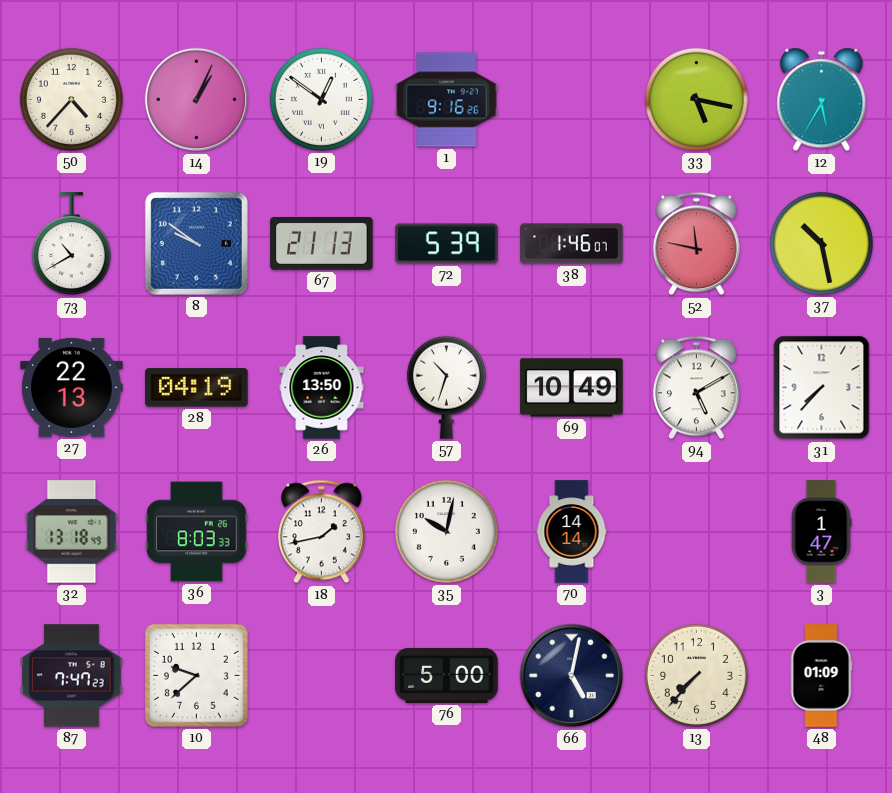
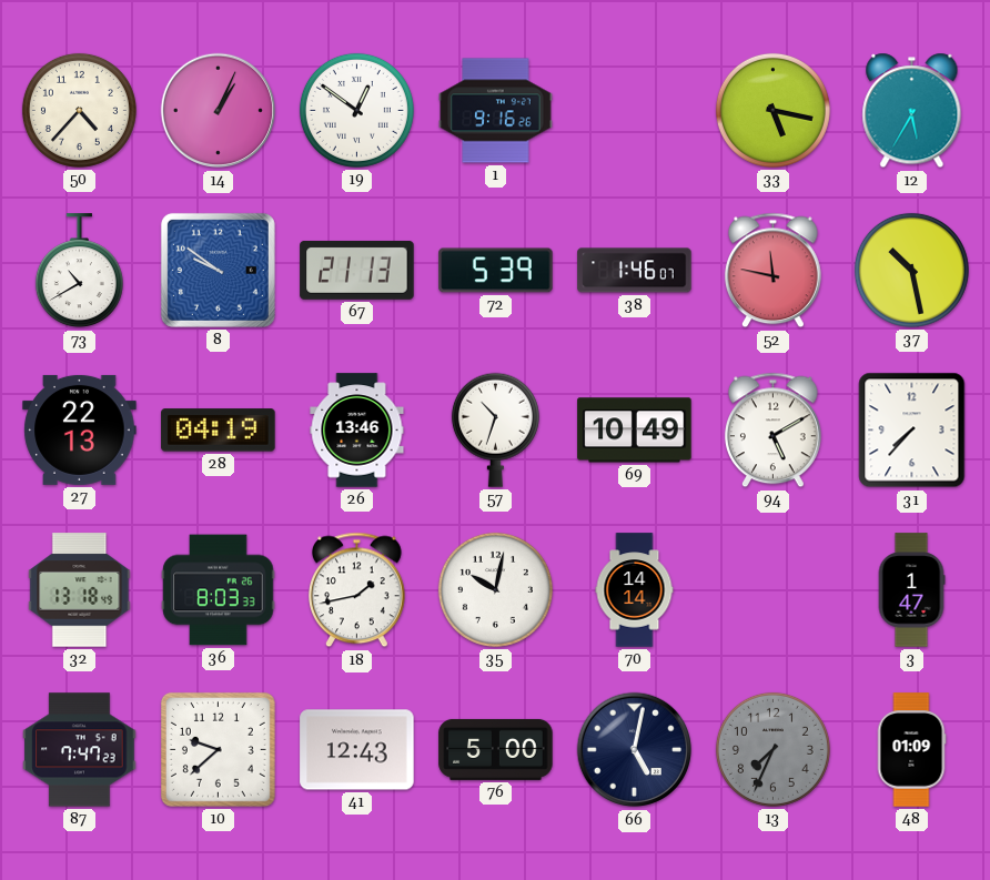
26: 13:50 -> 13:46
41: none -> 12:43
13: 7:37 -> 7:34
13 dial: cream -> grey
